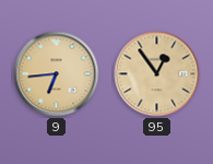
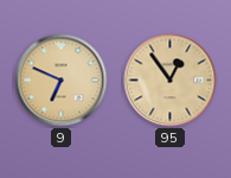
9: 6:44 -> 6:49
